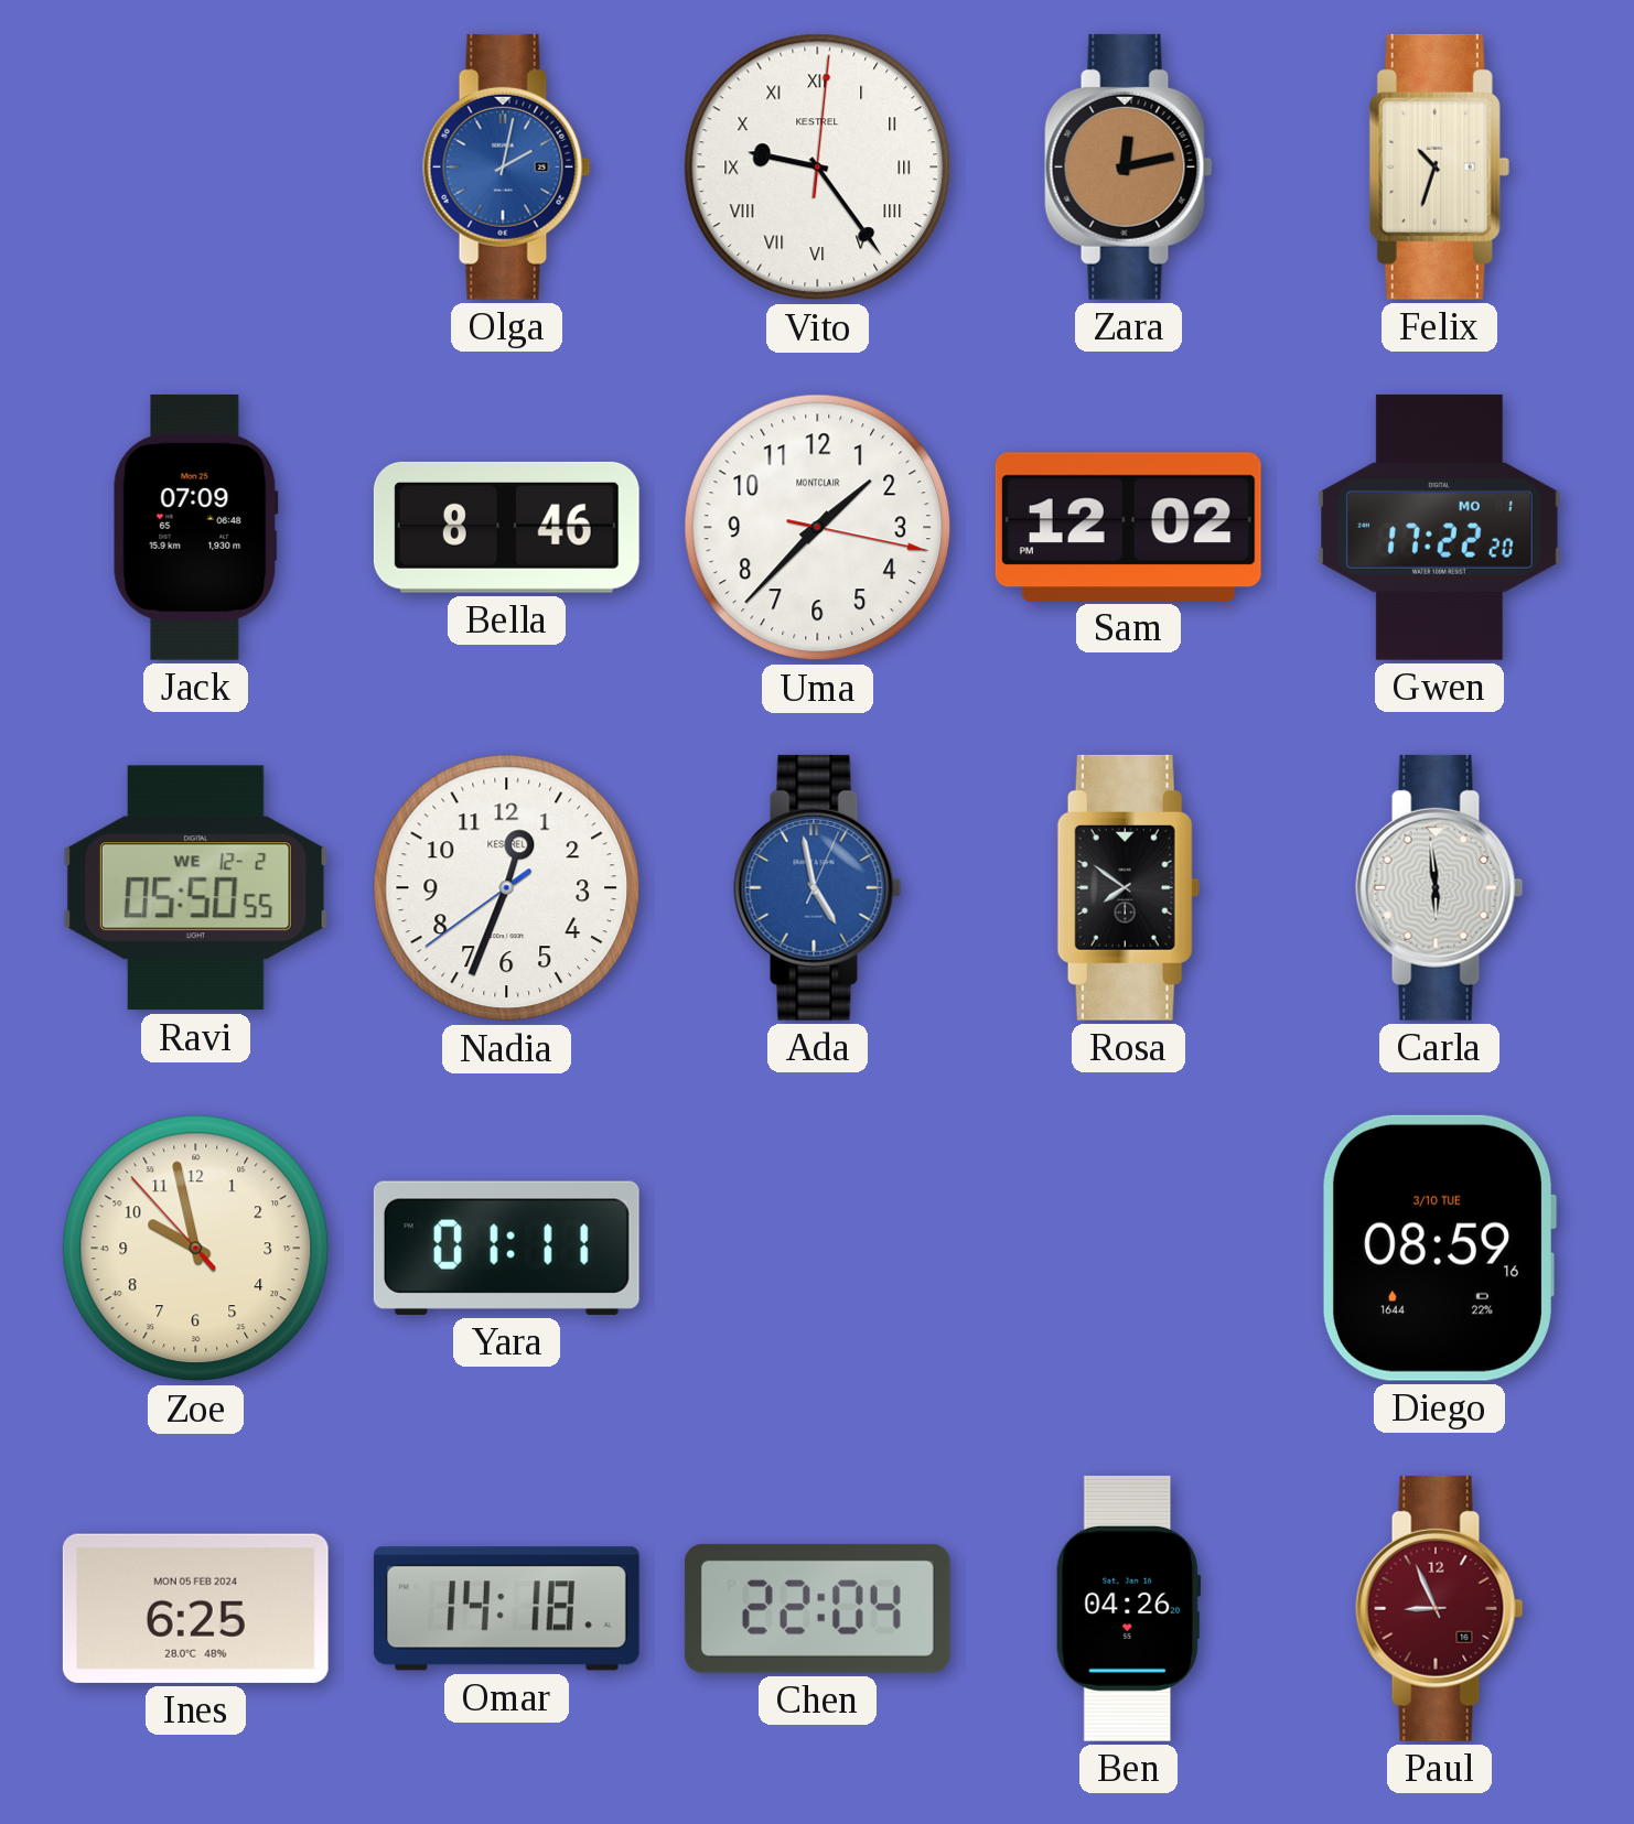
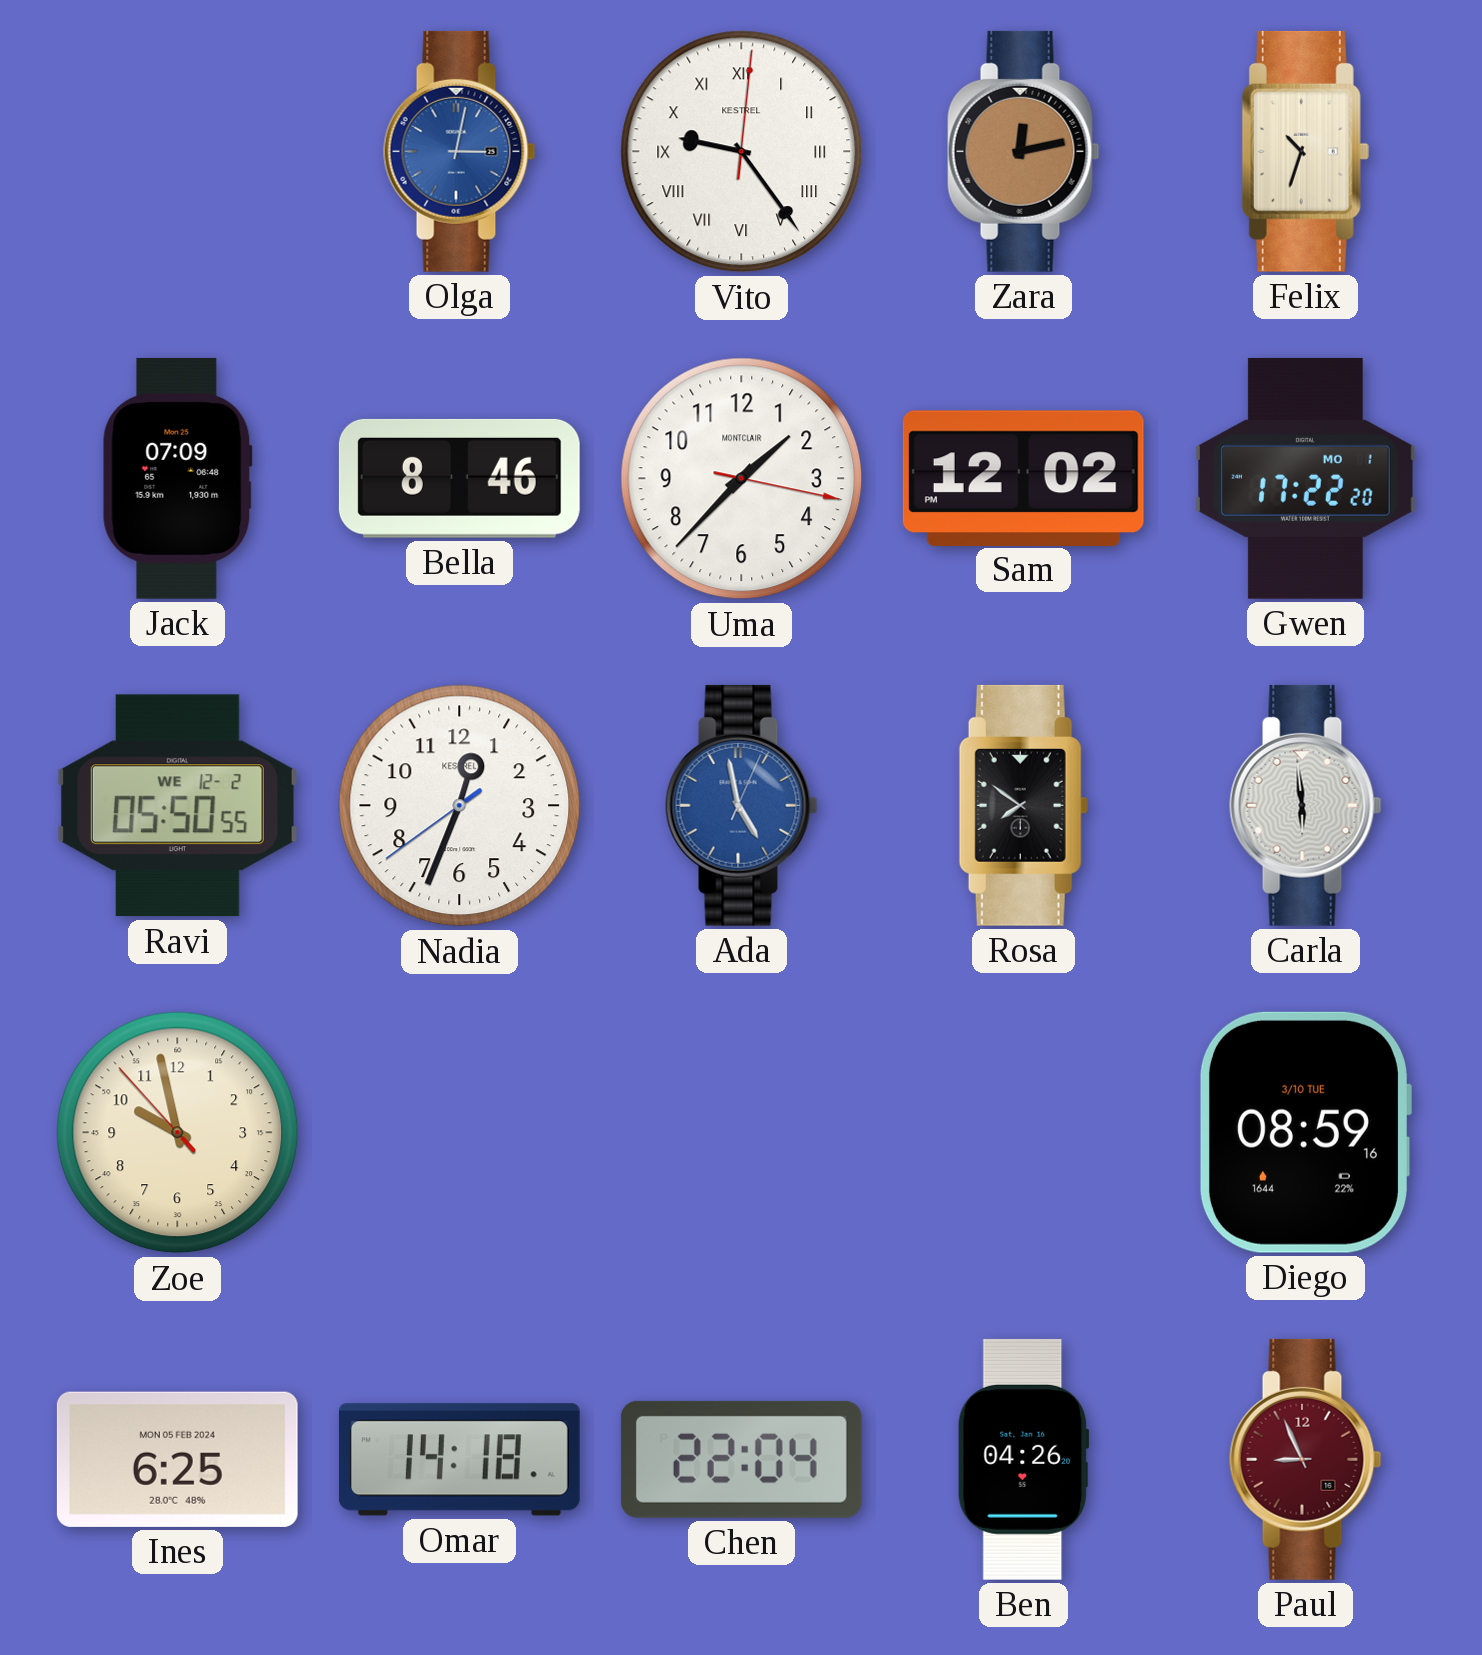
Olga: 2:02 -> 3:02
Yara: 01:11 -> none
